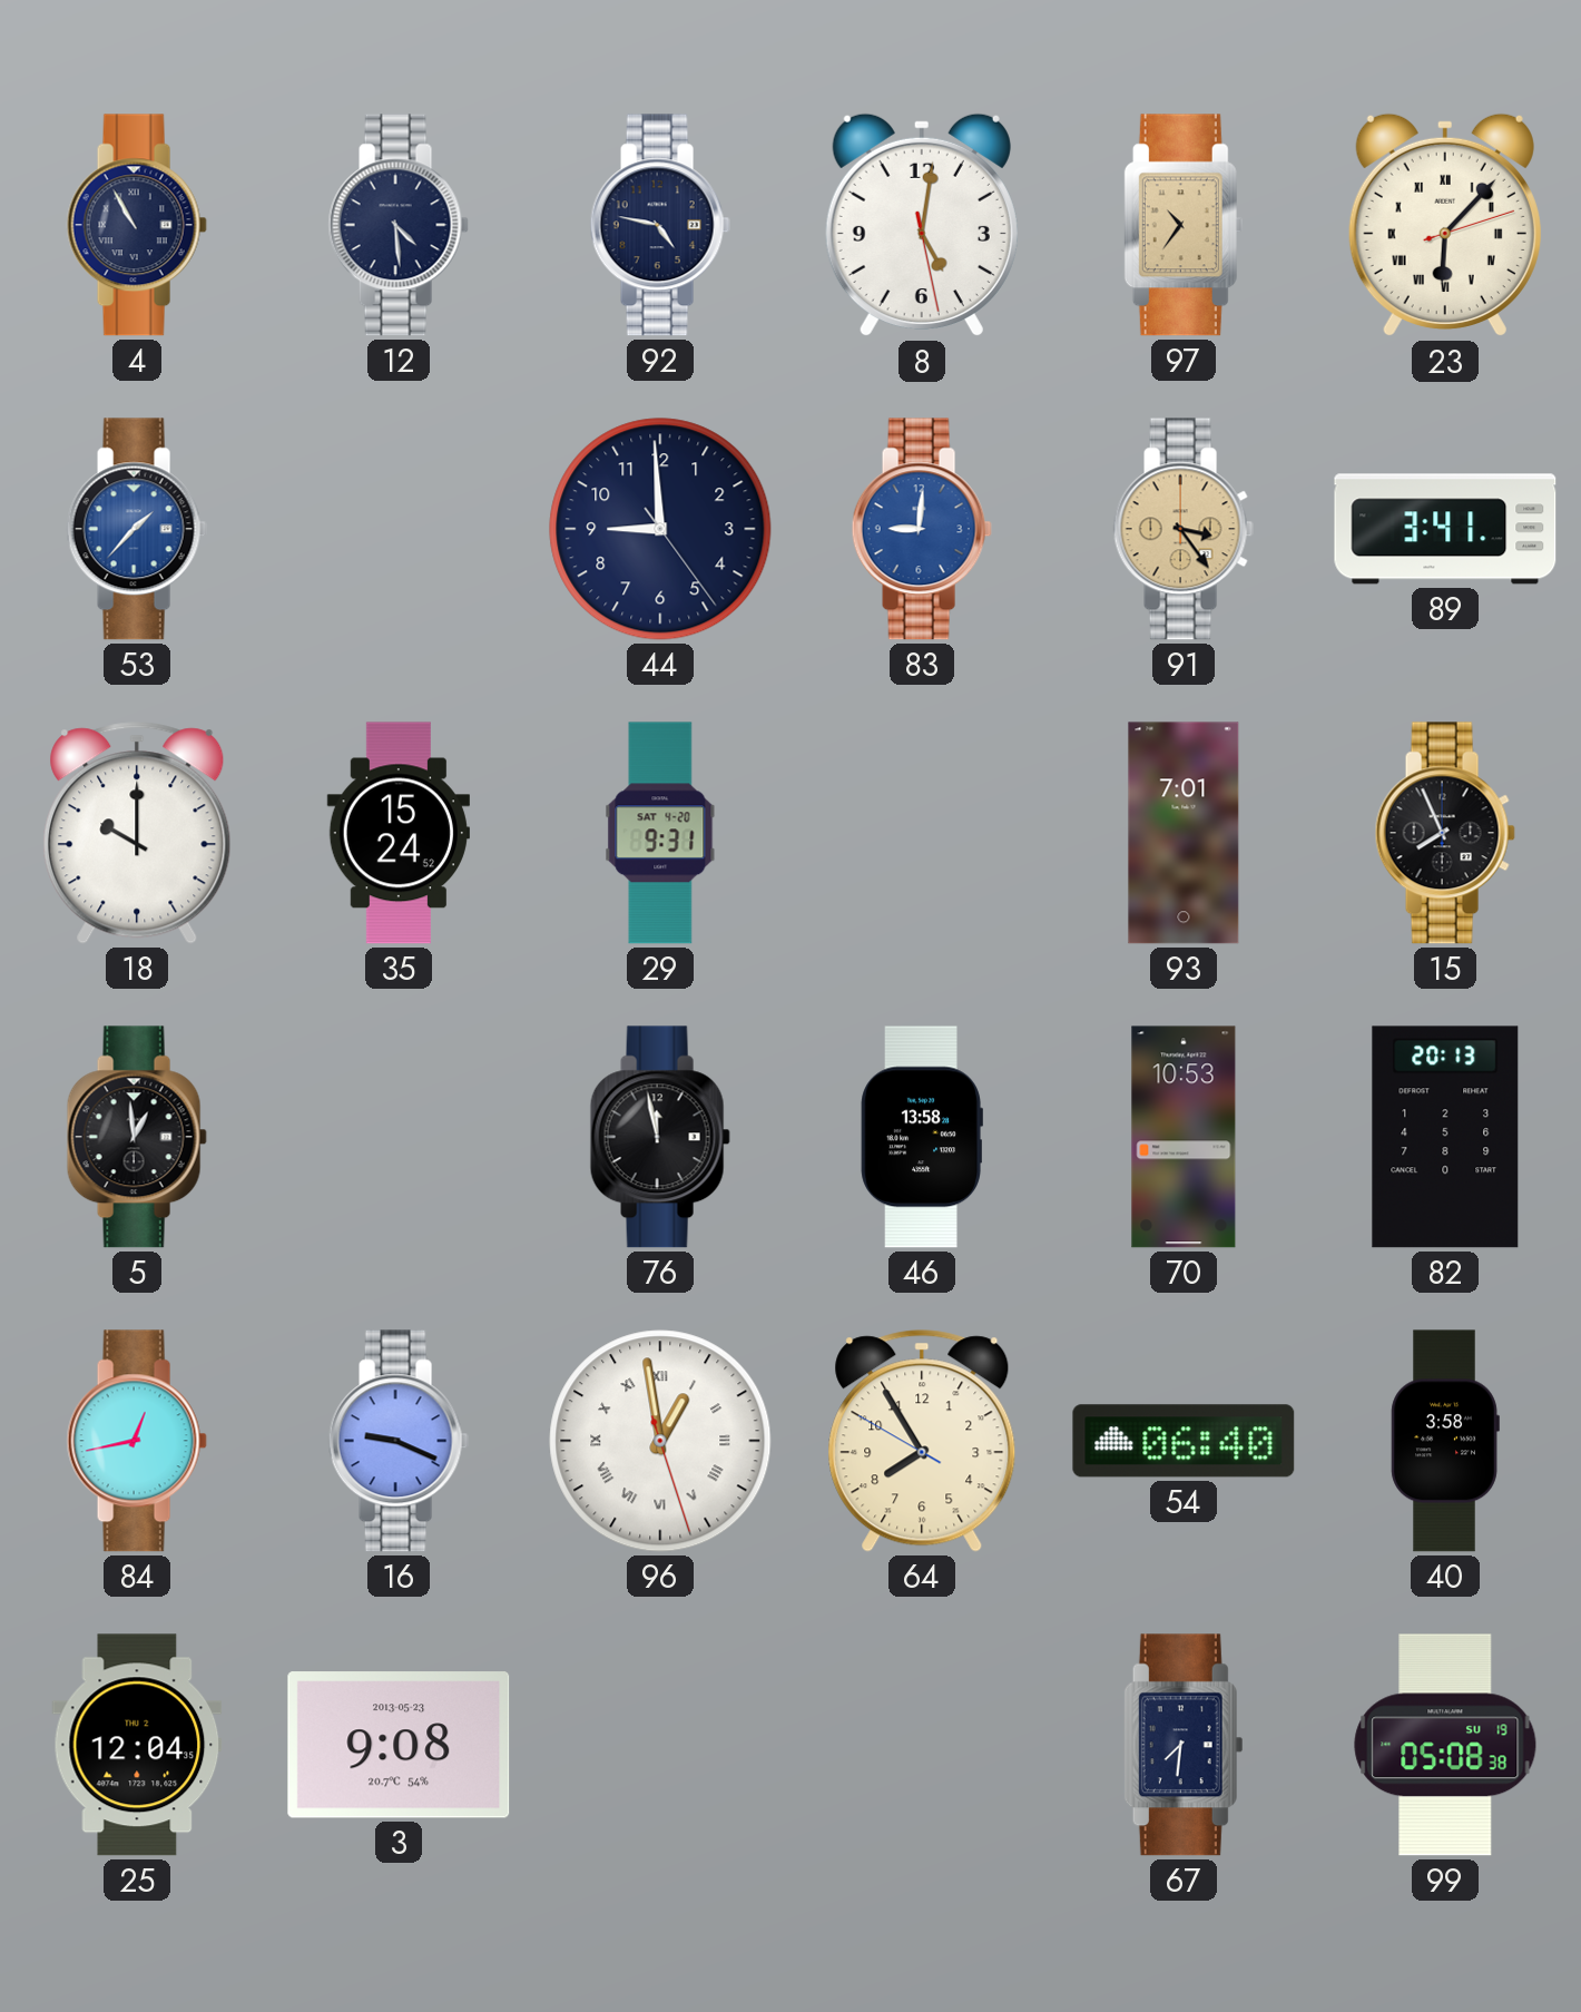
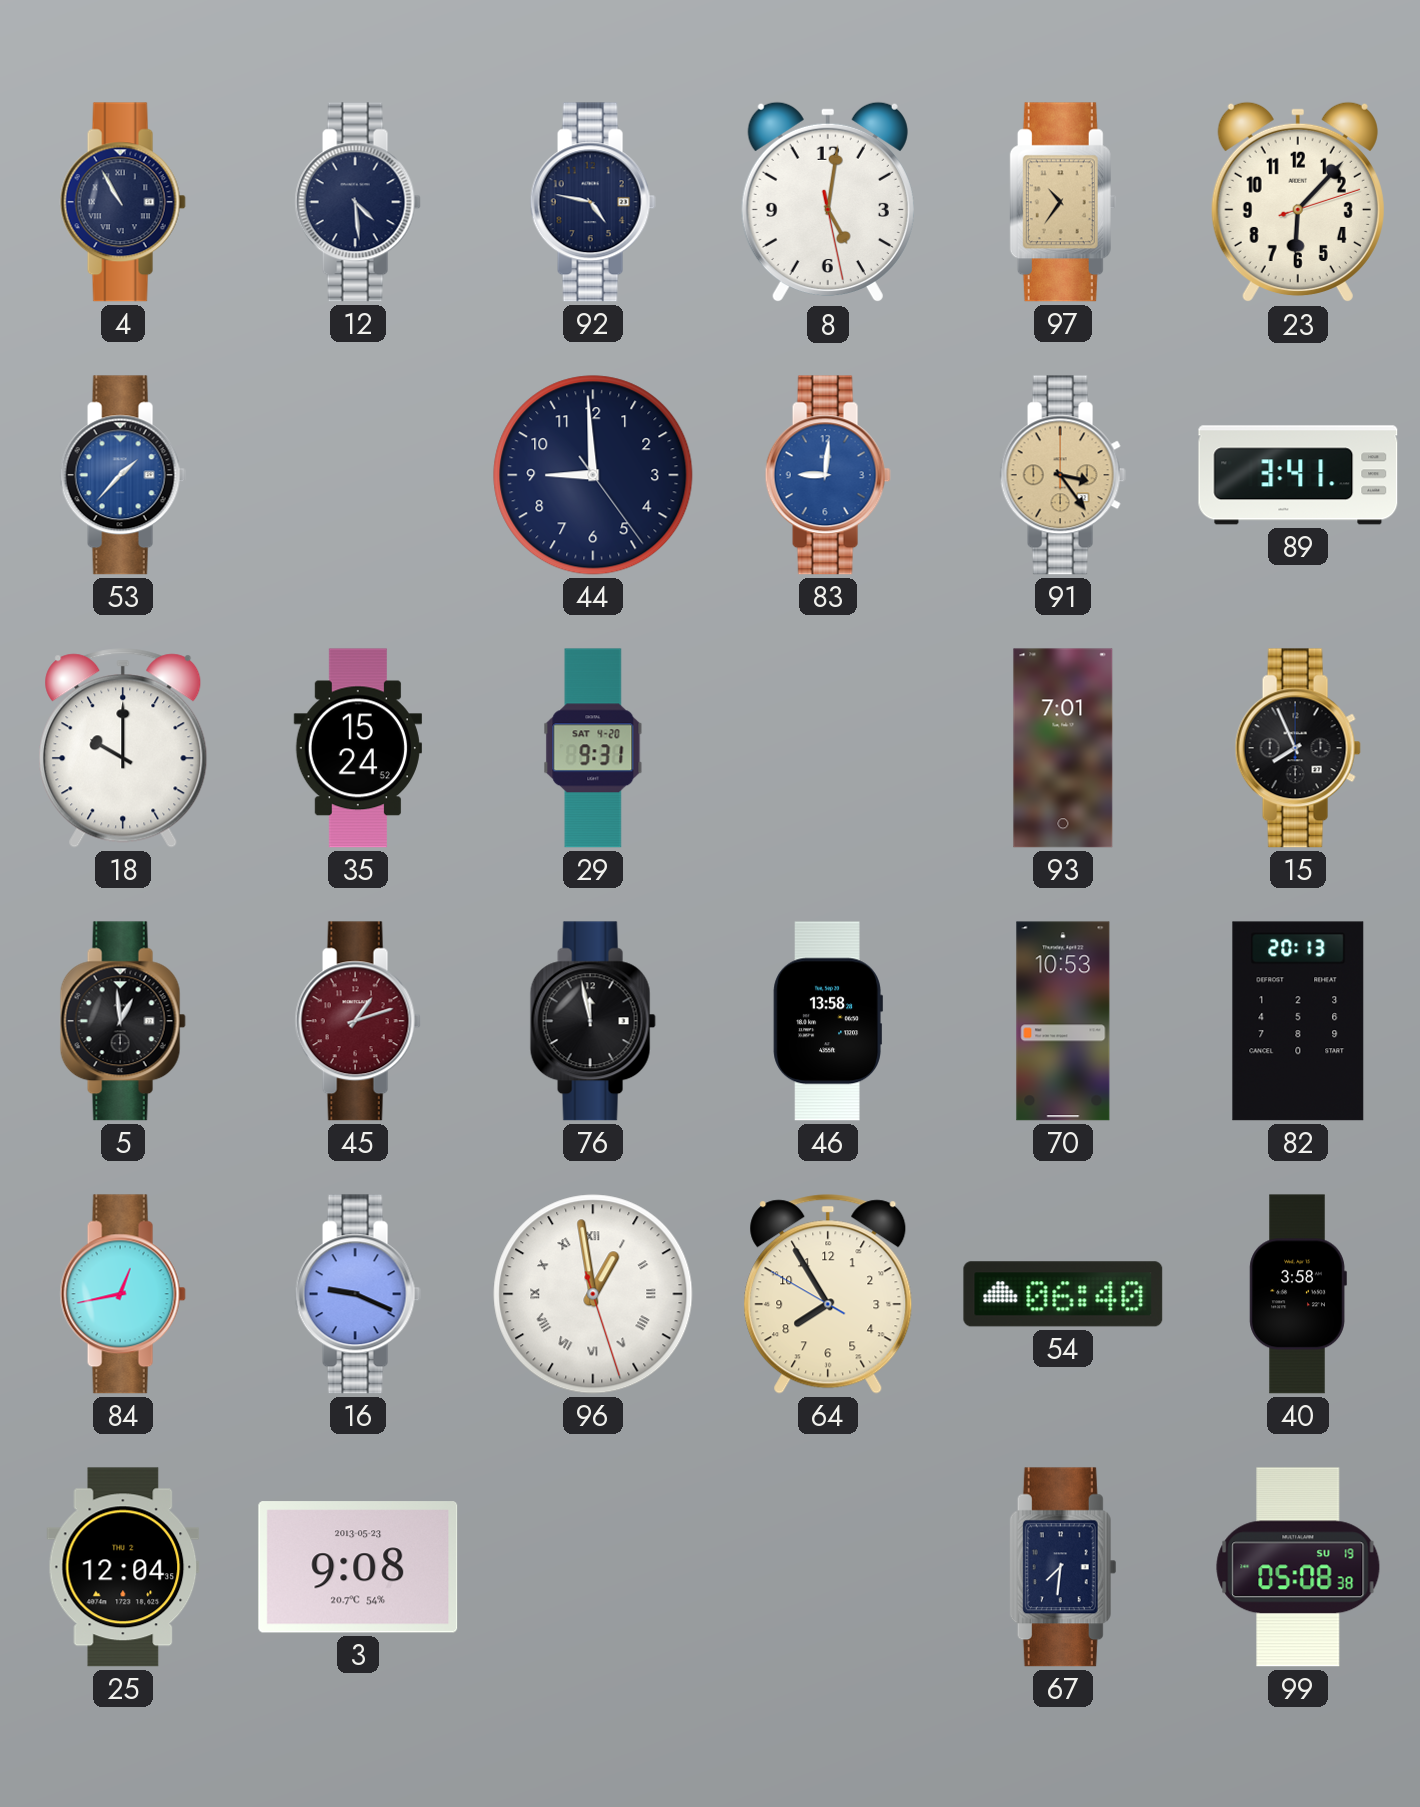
23 numerals: Roman -> Arabic
45: none -> 1:12
